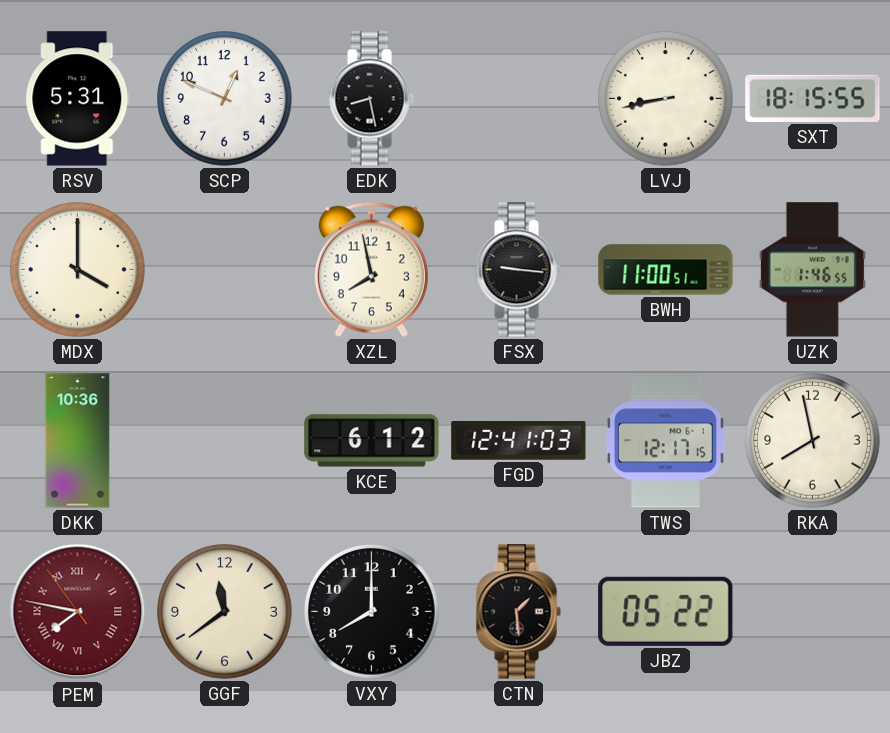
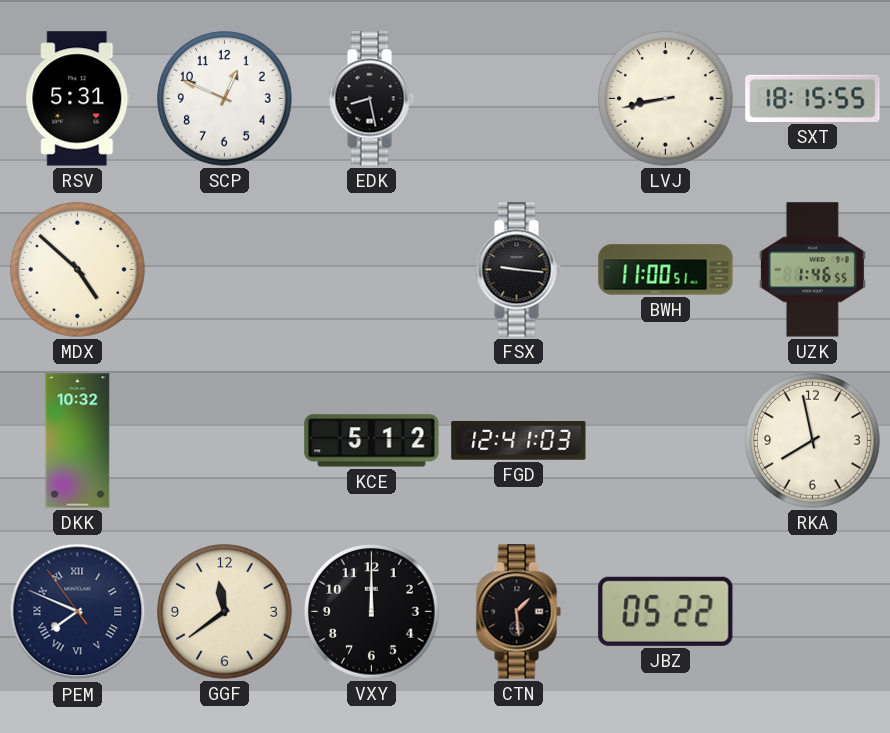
MDX: 4:00 -> 4:52
XZL: 7:58 -> none
DKK: 10:36 -> 10:32
KCE: 6:12 -> 5:12
TWS: 12:17 -> none
PEM: 7:46 -> 7:48
PEM dial: burgundy -> navy
VXY: 8:00 -> 12:00
